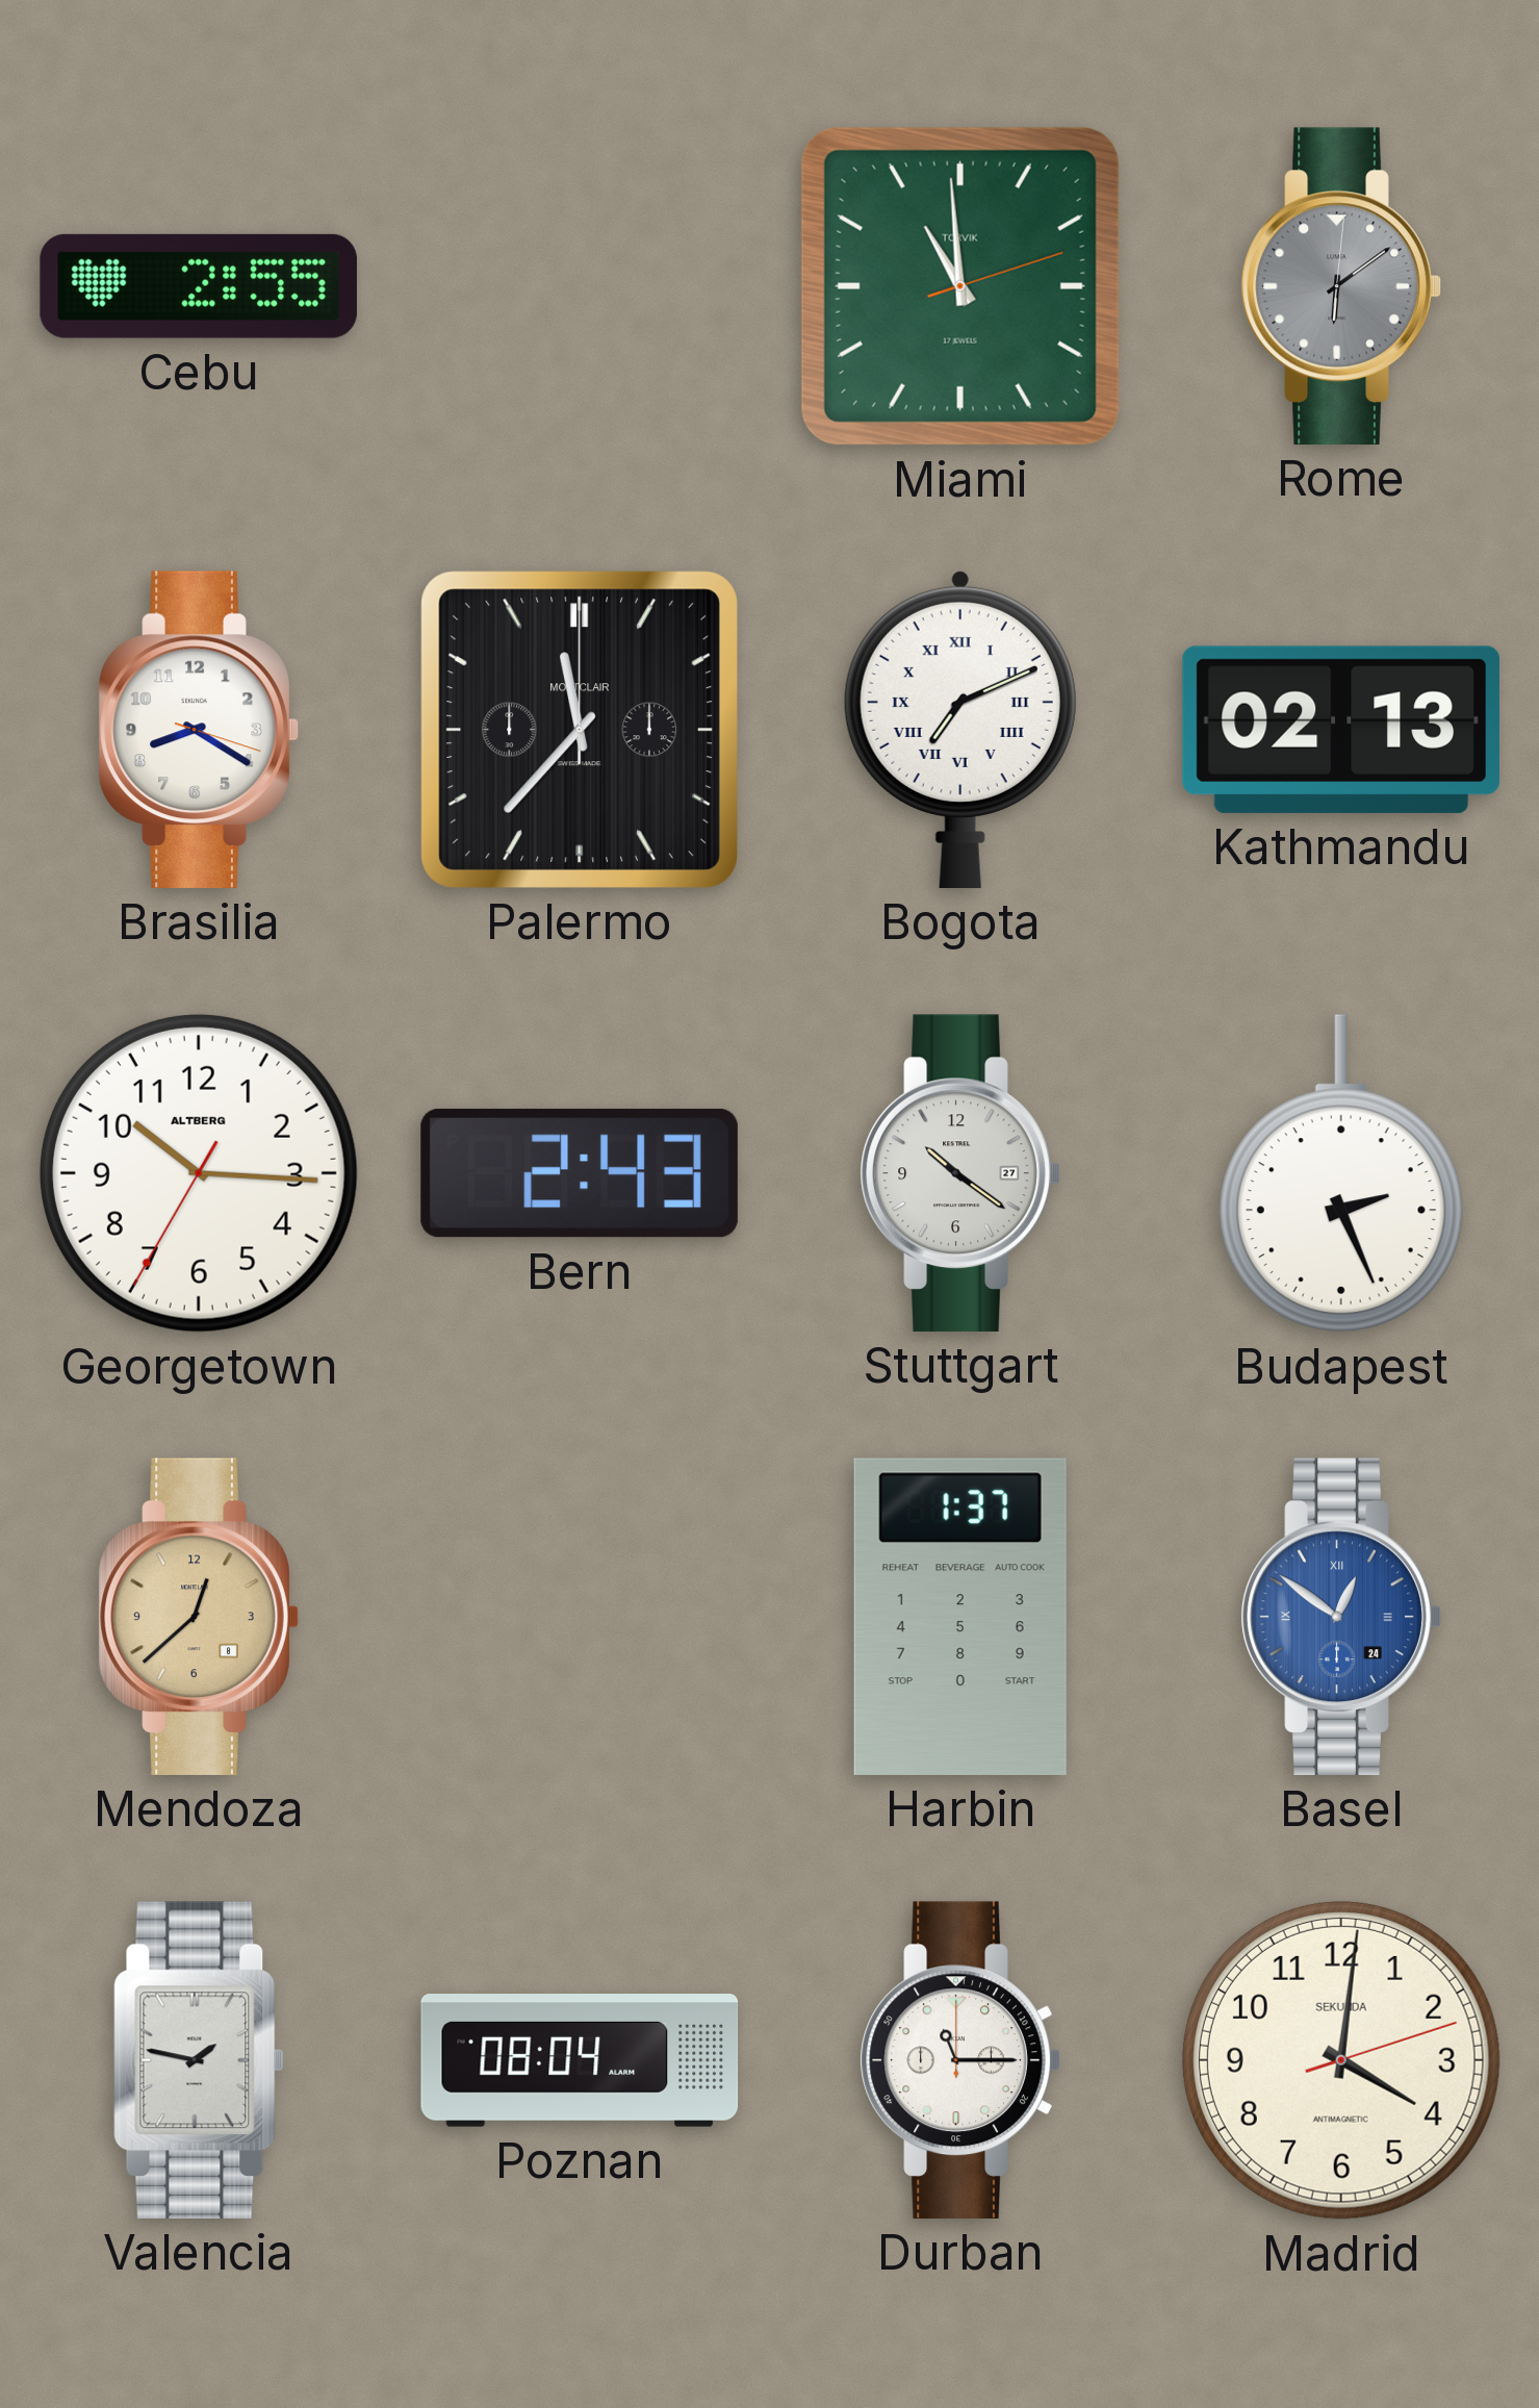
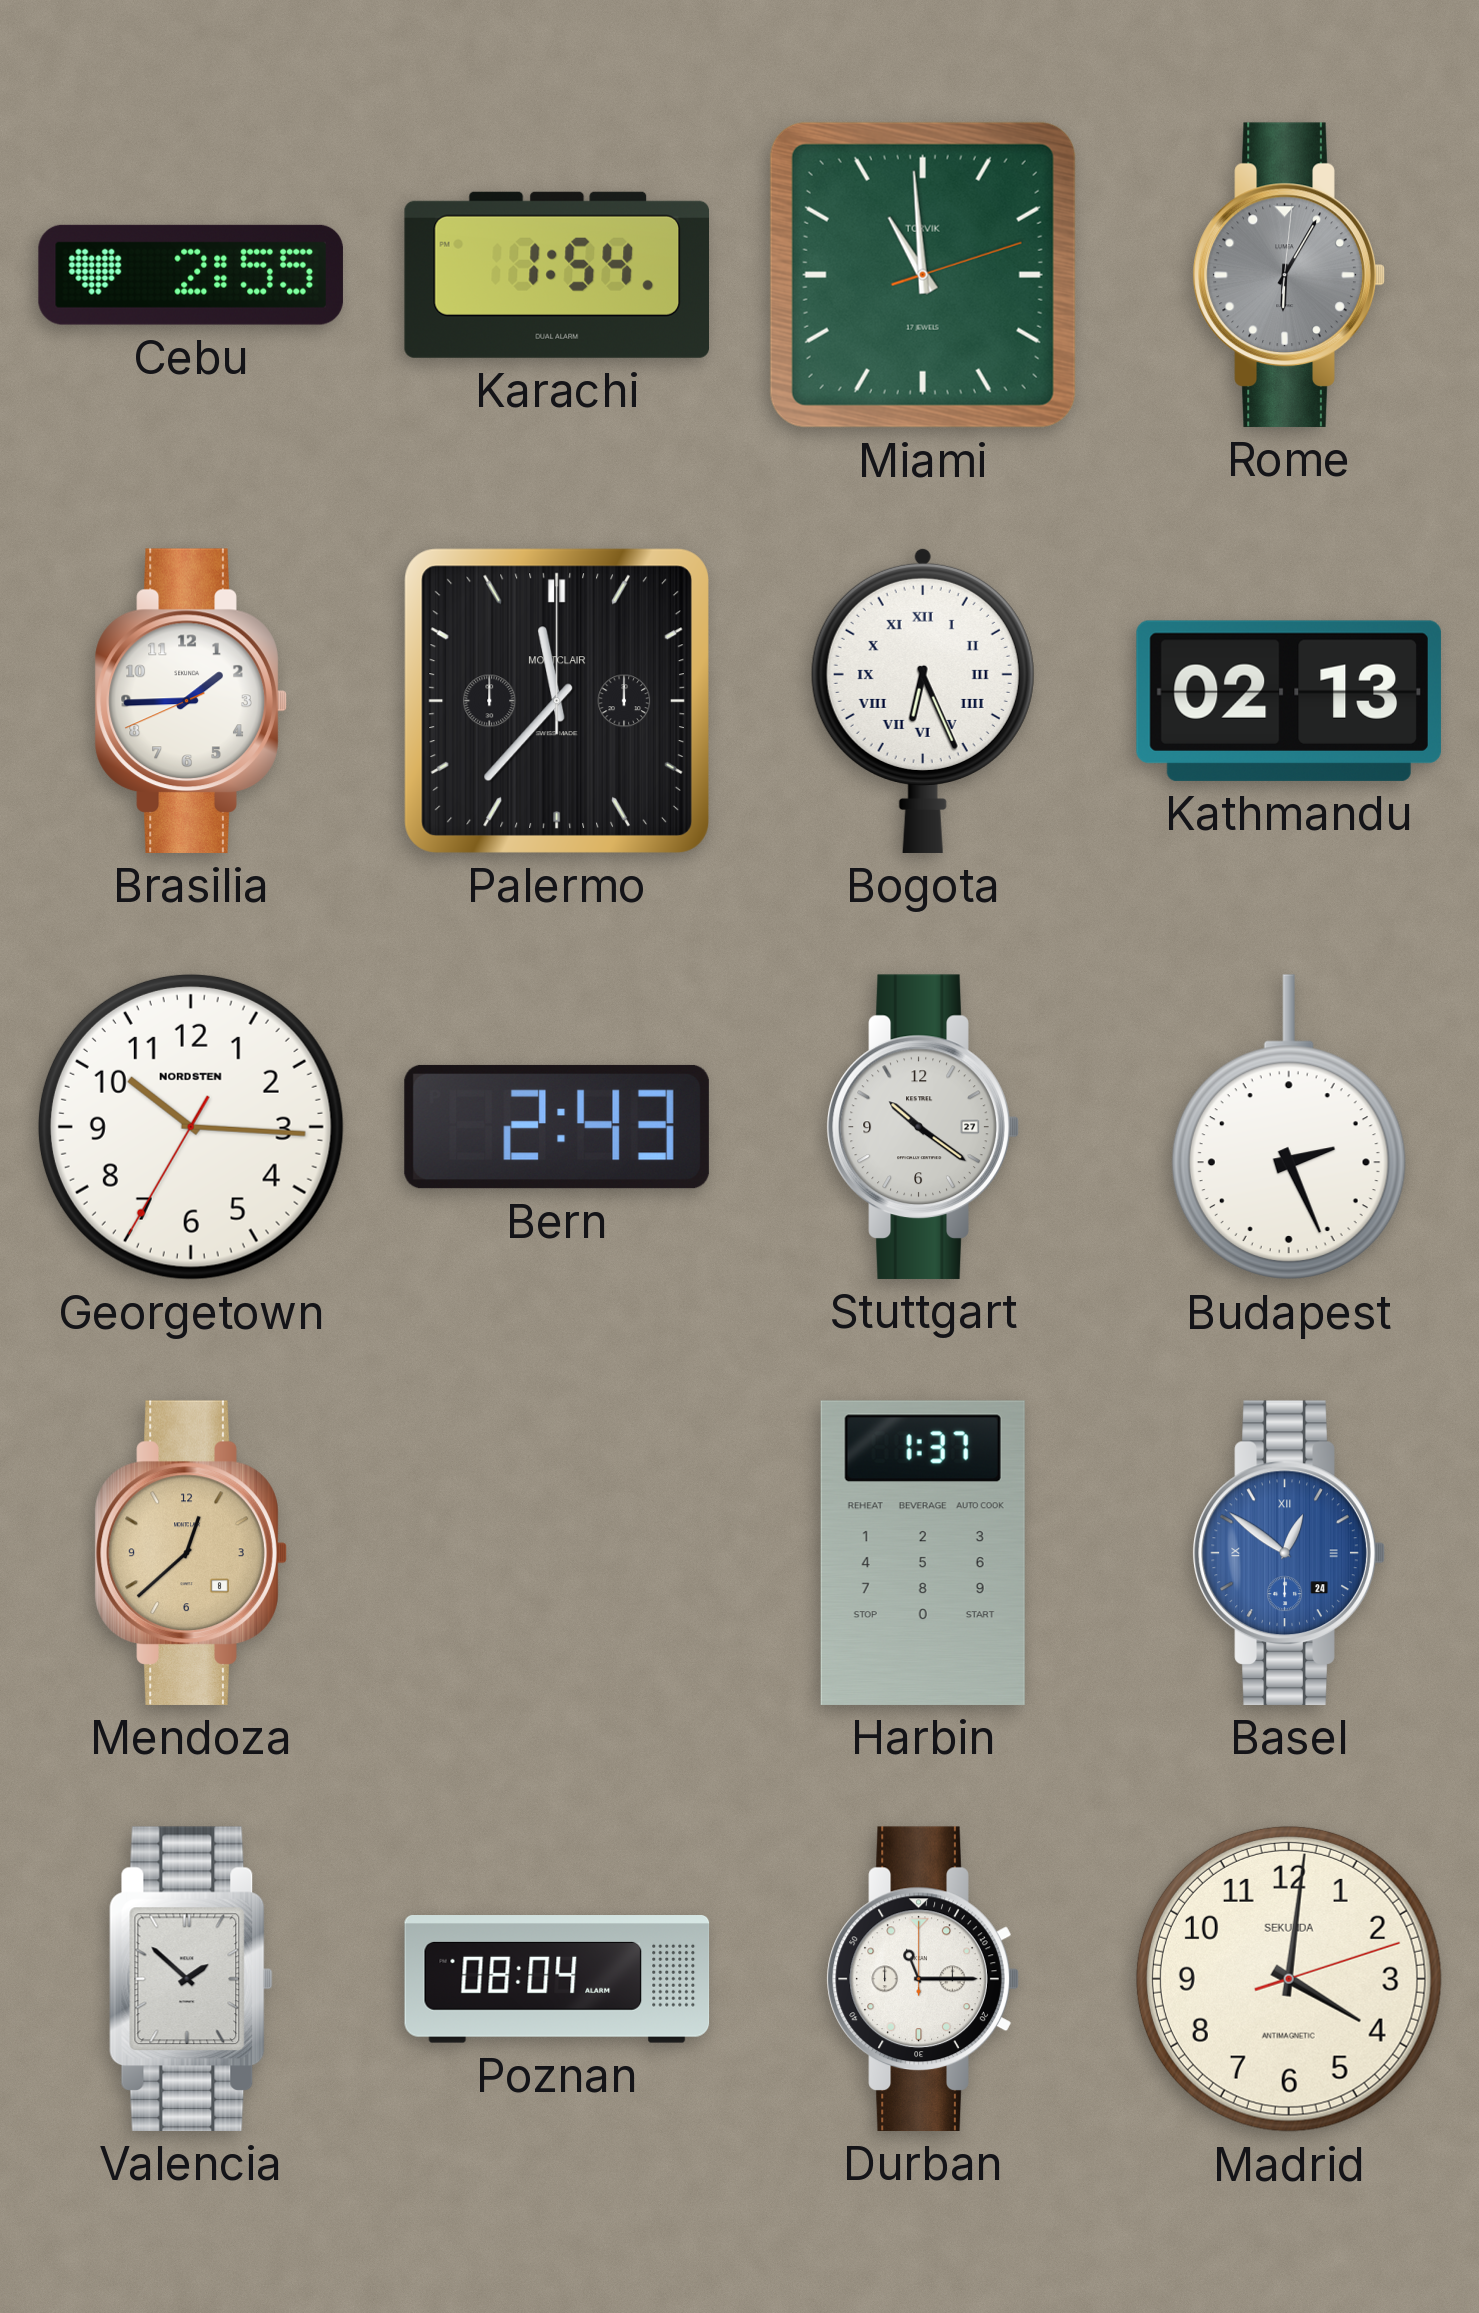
Karachi: none -> 1:54
Rome: 6:09 -> 6:05
Brasilia: 8:20 -> 1:44
Bogota: 7:11 -> 6:26
Georgetown brand: ALTBERG -> NORDSTEN
Valencia: 1:47 -> 1:52
